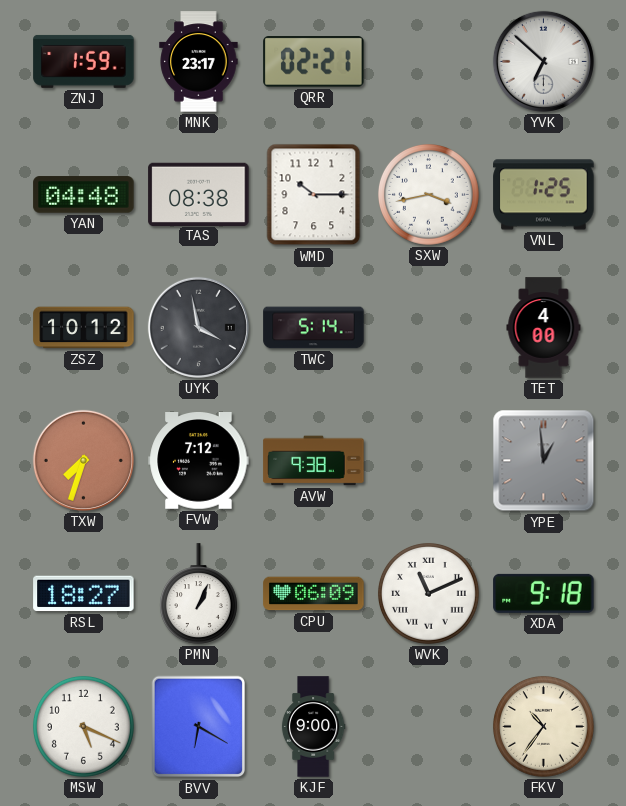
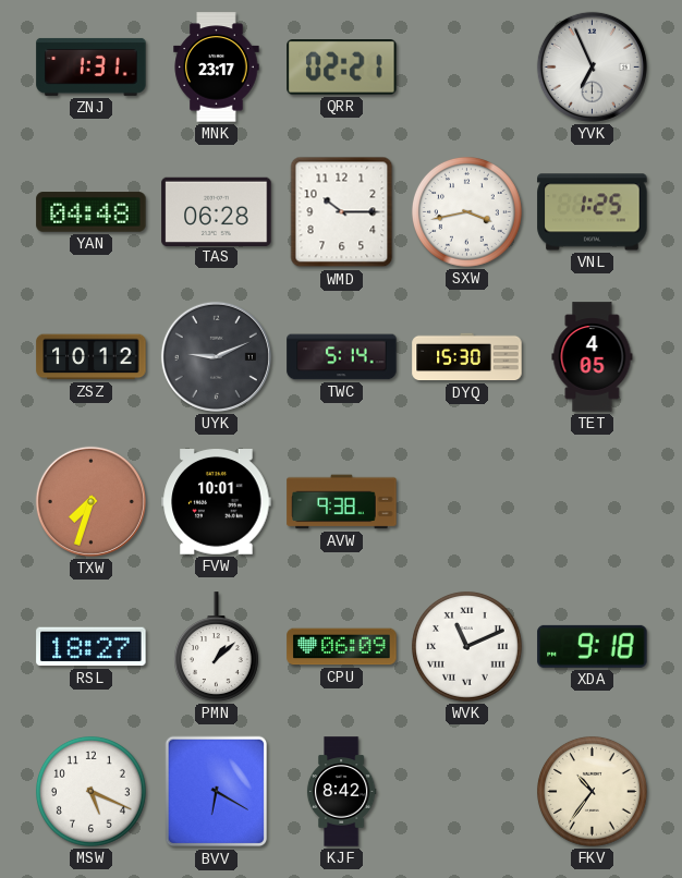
ZNJ: 1:59 -> 1:31
YVK: 6:52 -> 6:56
TAS: 08:38 -> 06:28
UYK: 3:58 -> 9:11
DYQ: none -> 15:30
TET: 4:00 -> 4:05
FVW: 7:12 -> 10:01
YPE: 12:59 -> none
PMN: 1:04 -> 1:08
KJF: 9:00 -> 8:42
